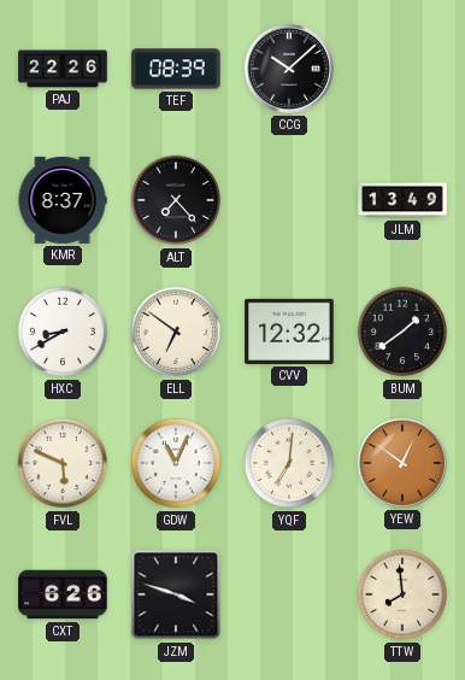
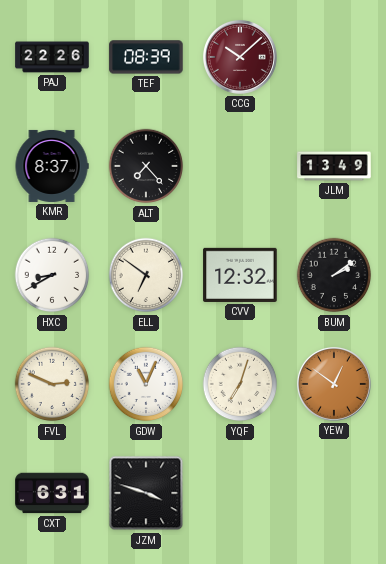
CCG dial: black -> burgundy
BUM: 1:39 -> 2:09
FVL: 5:49 -> 2:49
YQF: 7:01 -> 7:03
CXT: 6:26 -> 6:31
TTW: 7:59 -> none
